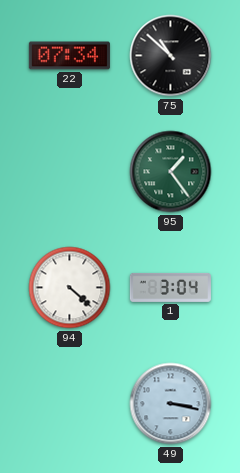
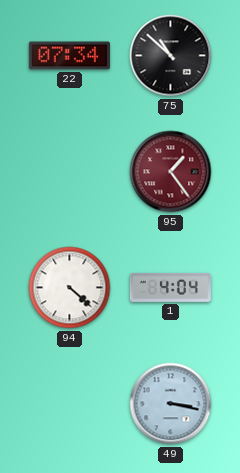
95 dial: green -> burgundy
1: 3:04 -> 4:04
